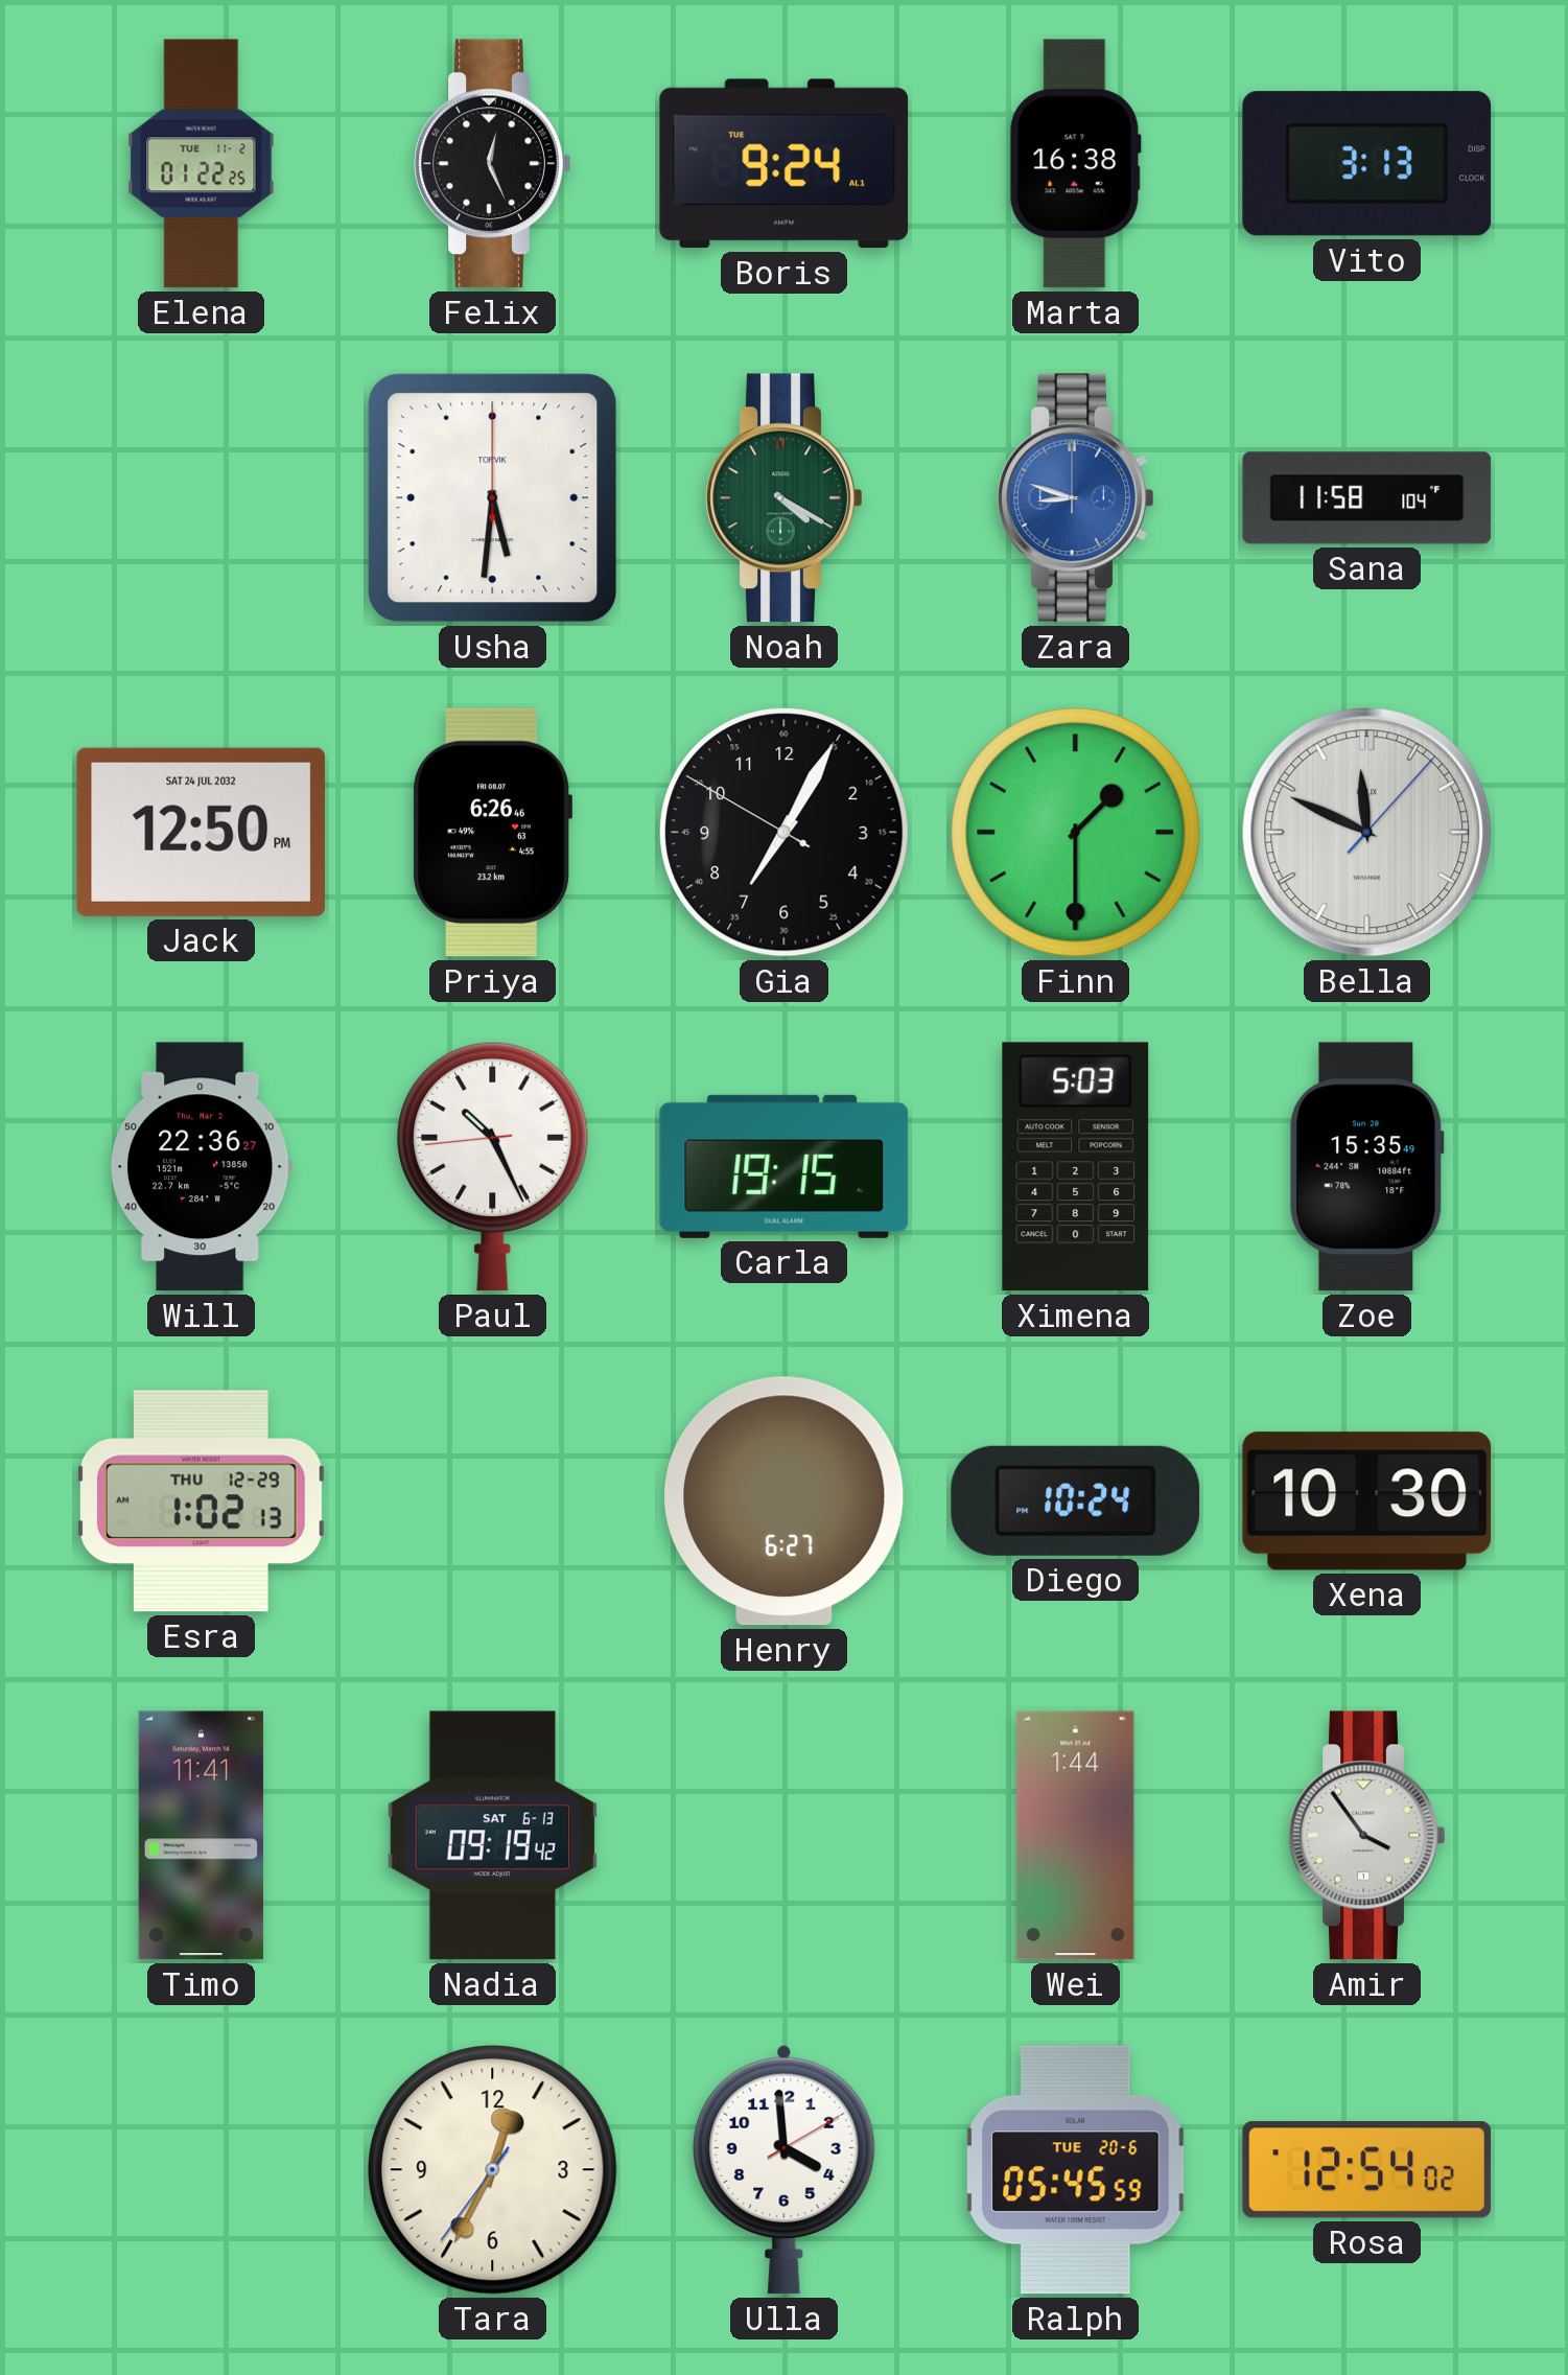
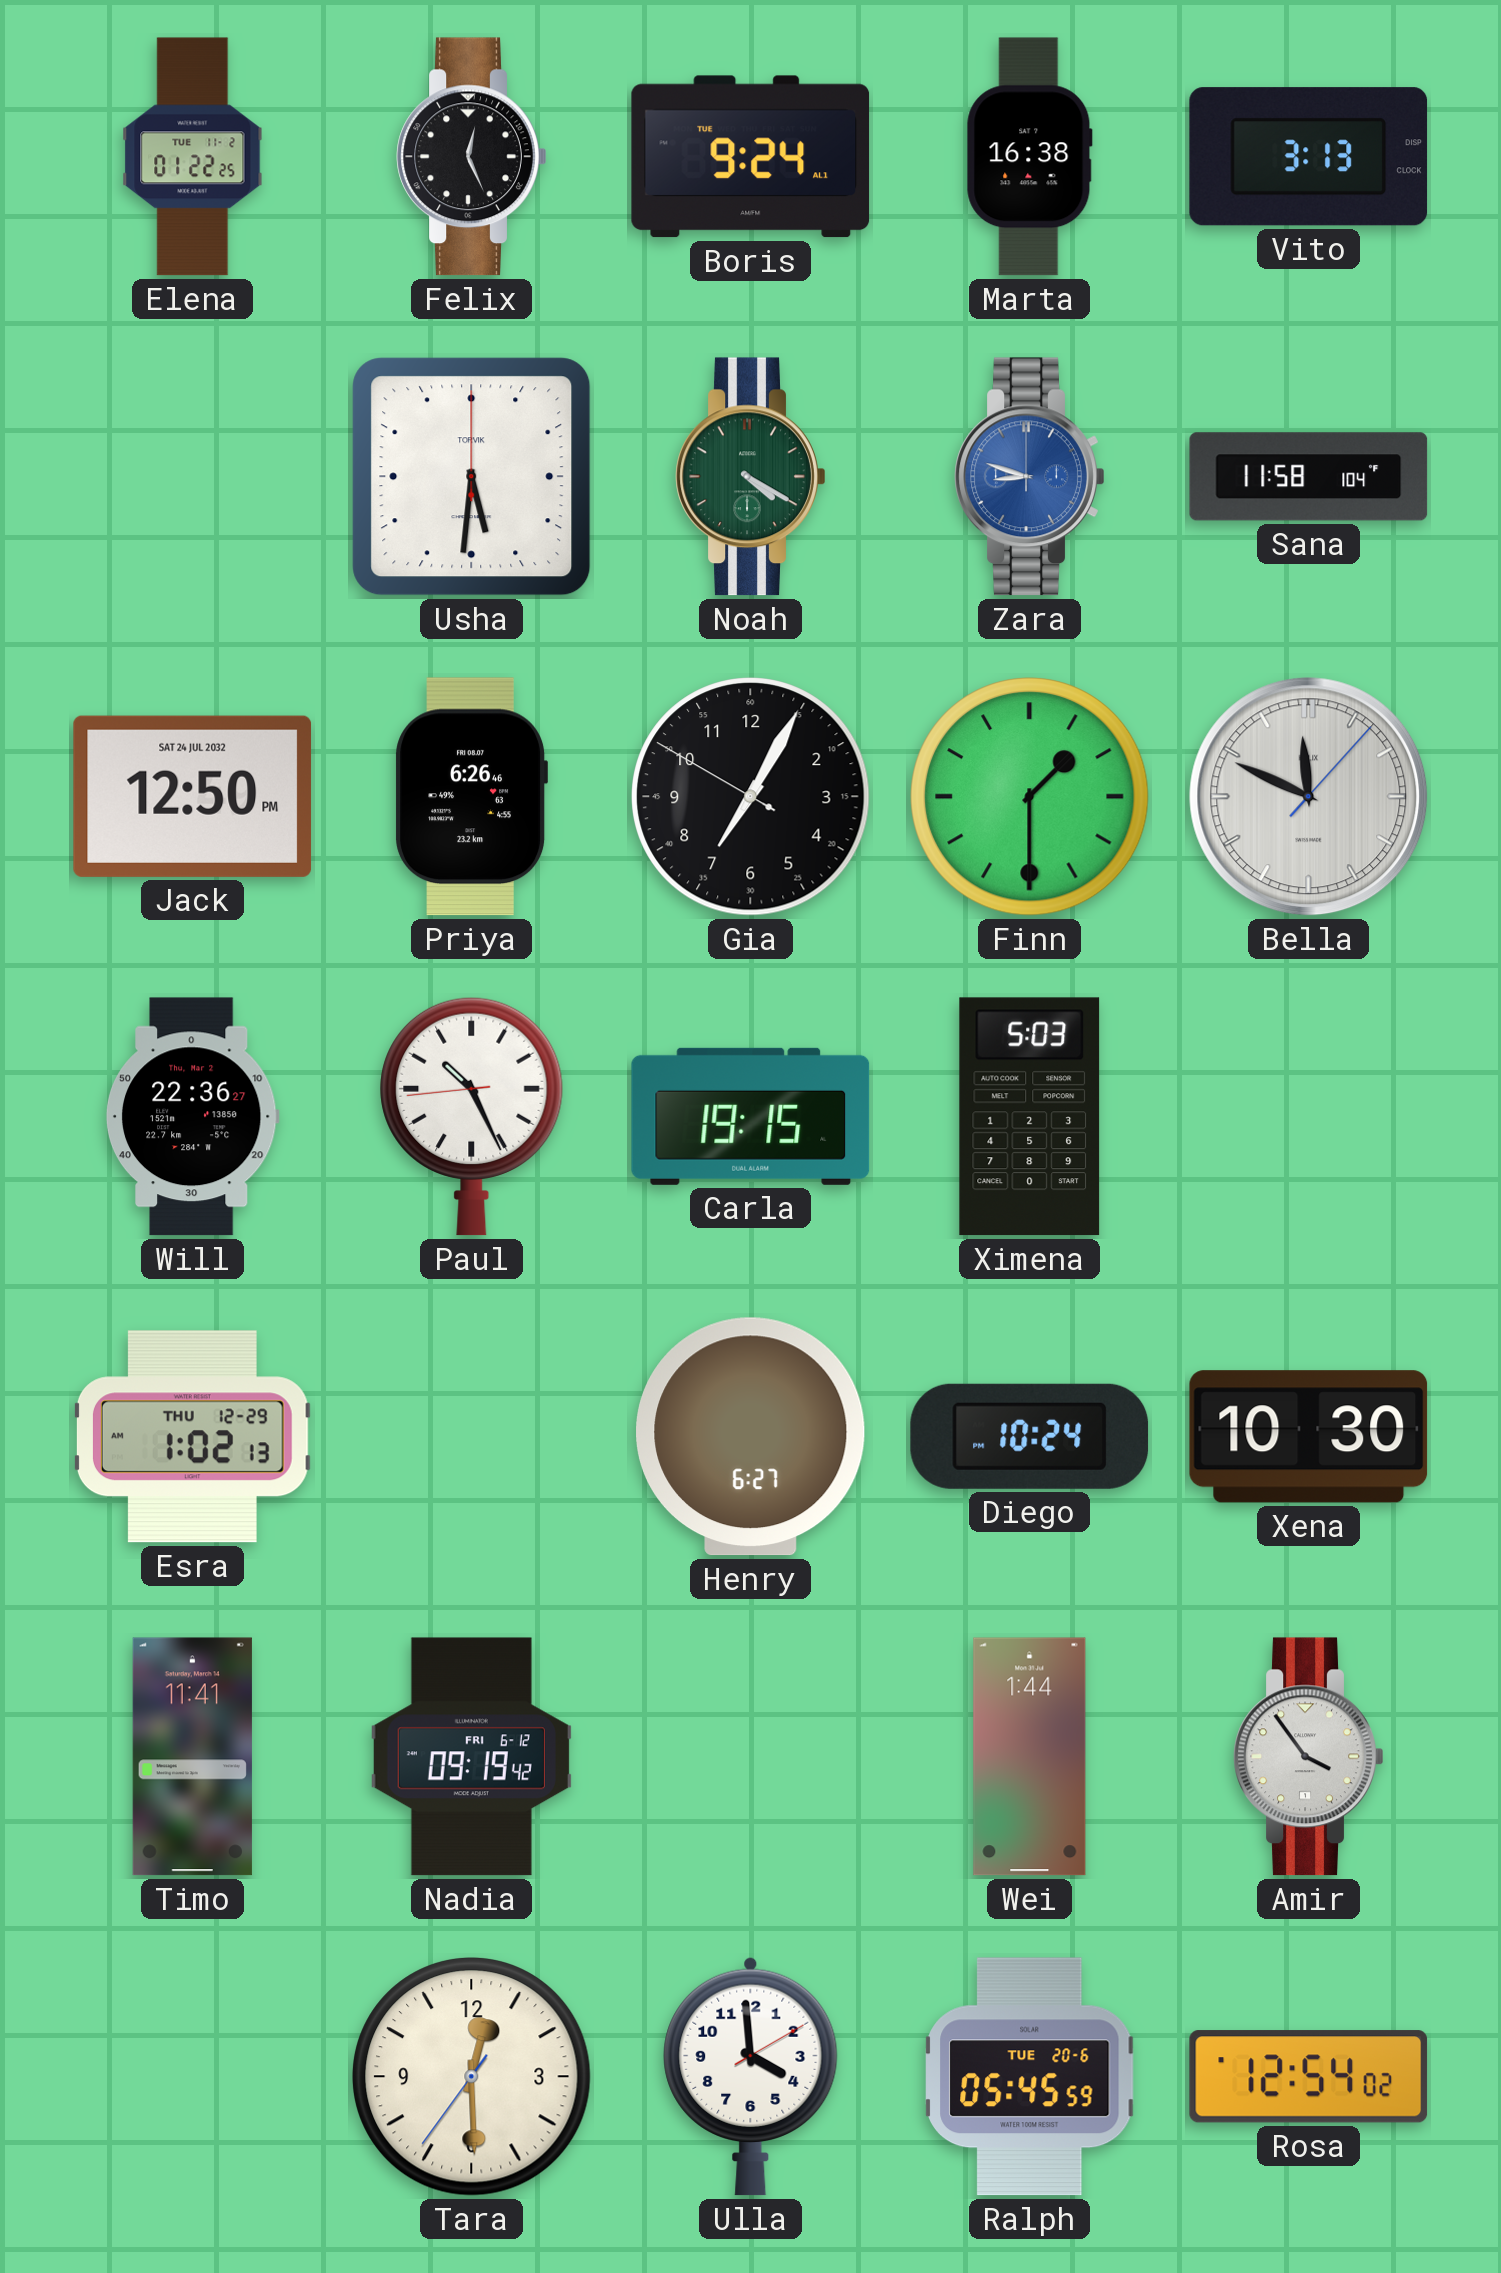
Zoe: 15:35 -> none
Nadia date: SAT 6-13 -> FRI 6-12
Tara: 12:34 -> 12:29
